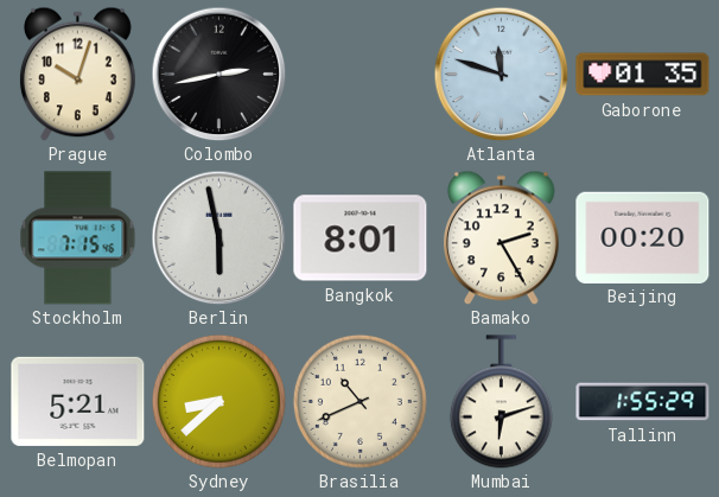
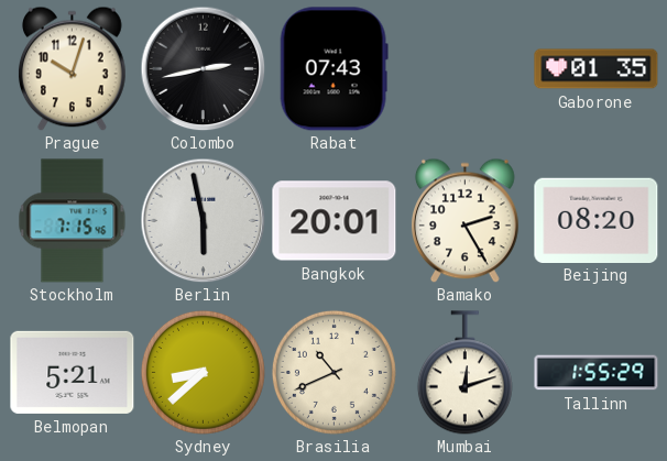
Rabat: none -> 07:43
Atlanta: 11:48 -> none
Bangkok: 8:01 -> 20:01
Beijing: 00:20 -> 08:20
Mumbai: 6:12 -> 12:12
